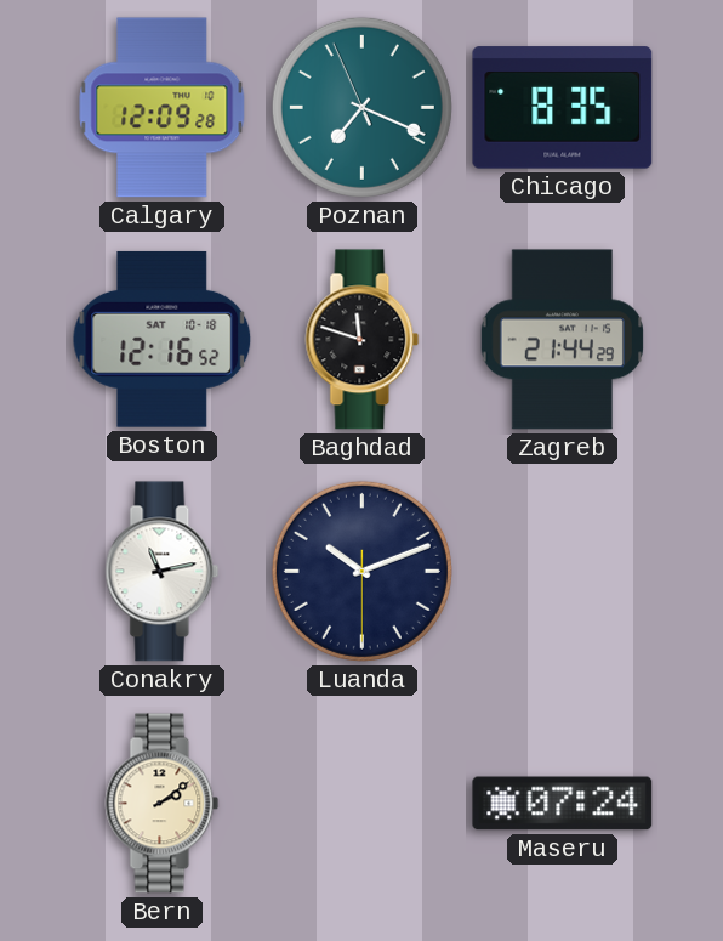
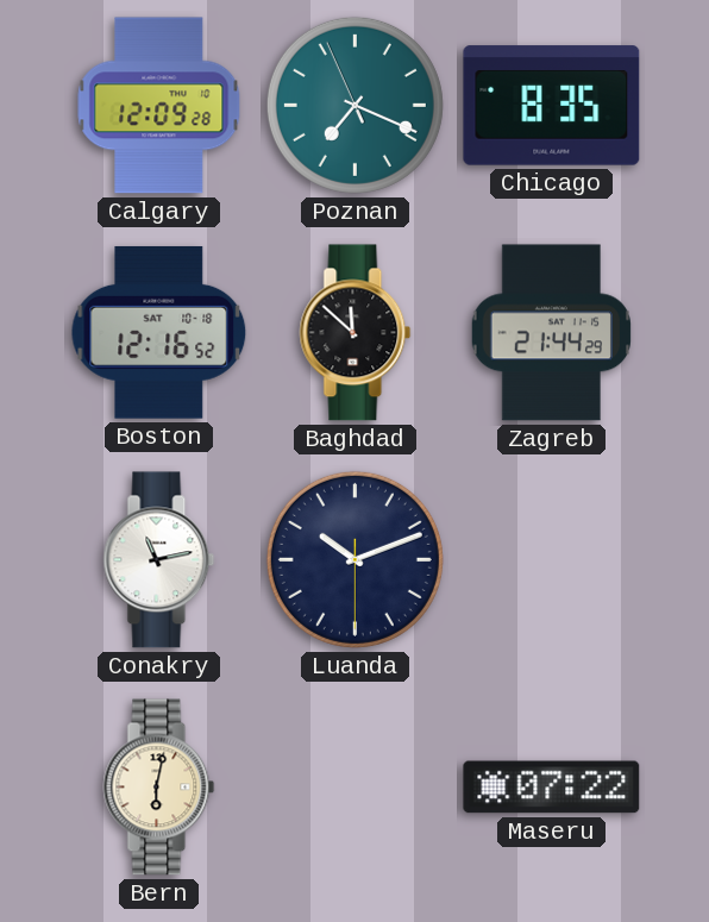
Baghdad: 11:48 -> 11:52
Bern: 2:09 -> 6:02
Maseru: 07:24 -> 07:22
